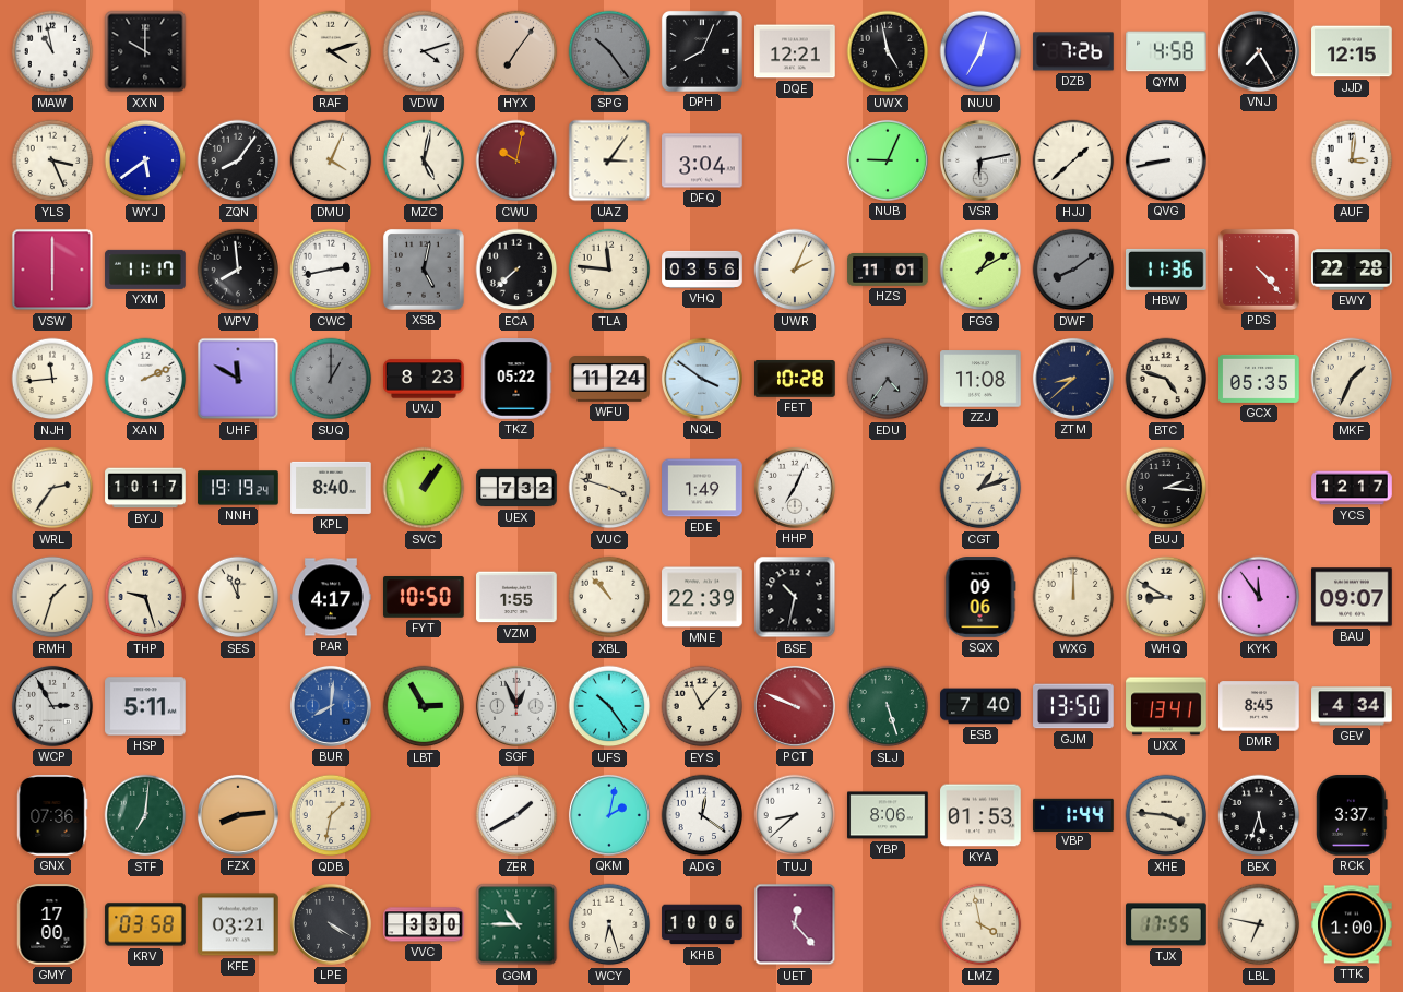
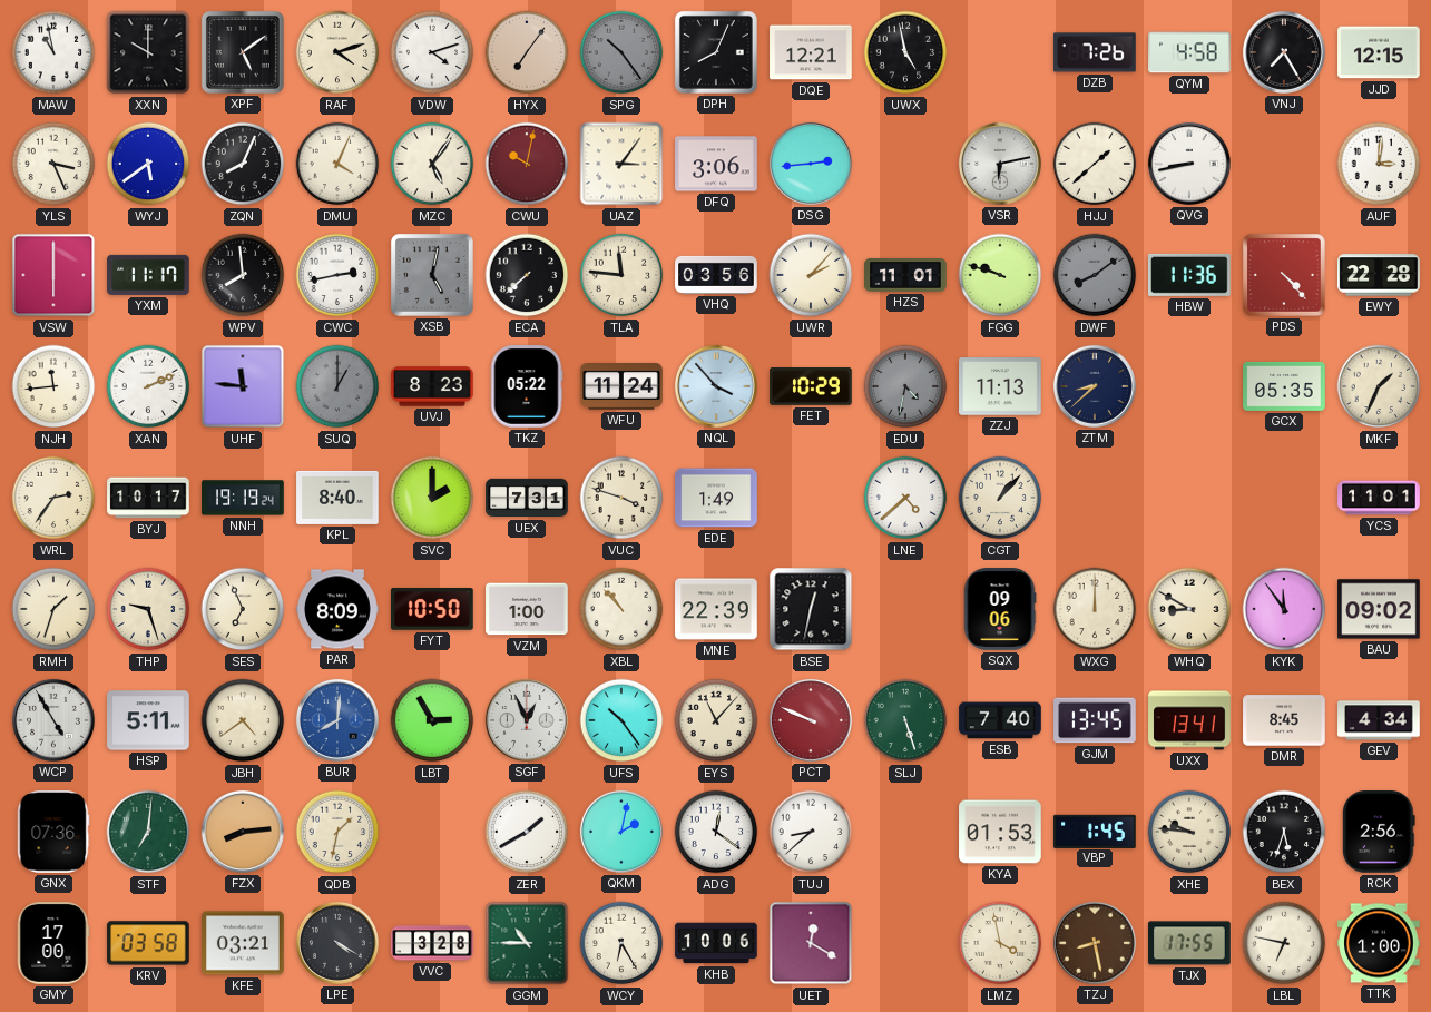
XPF: none -> 5:09
NUU: 12:35 -> none
ZQN: 8:06 -> 8:04
MZC: 5:02 -> 5:06
DFQ: 3:04 -> 3:06
DSG: none -> 2:44
NUB: 9:04 -> none
UWR: 2:04 -> 2:07
FGG: 1:10 -> 9:48
UHF: 11:50 -> 11:46
NQL: 3:51 -> 3:53
FET: 10:28 -> 10:29
EDU: 4:36 -> 4:32
ZZJ: 11:08 -> 11:13
BTC: 4:48 -> none
SVC: 1:06 -> 2:00
UEX: 7:32 -> 7:31
HHP: 7:04 -> none
LNE: none -> 4:38
CGT: 1:12 -> 1:07
BUJ: 2:16 -> none
YCS: 12:17 -> 11:01
SES: 11:56 -> 6:56
PAR: 4:17 -> 8:09
VZM: 1:55 -> 1:00
BSE: 10:32 -> 12:32
BAU: 09:07 -> 09:02
WCP: 2:55 -> 4:55
JBH: none -> 4:39
GJM: 13:50 -> 13:45
YBP: 8:06 -> none
VBP: 1:44 -> 1:45
XHE: 3:46 -> 9:46
RCK: 3:37 -> 2:56
VVC: 3:30 -> 3:28
WCY: 6:27 -> 6:25
UET: 12:23 -> 12:20
TZJ: none -> 8:28
